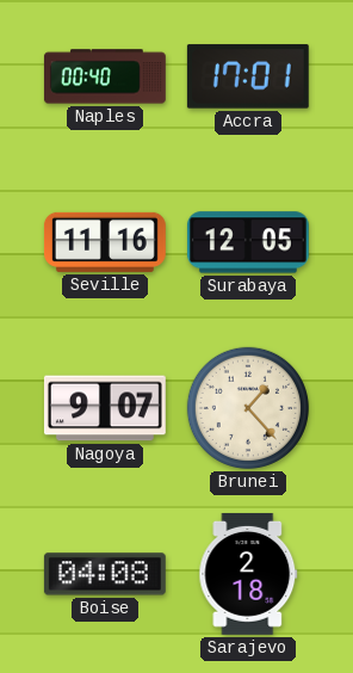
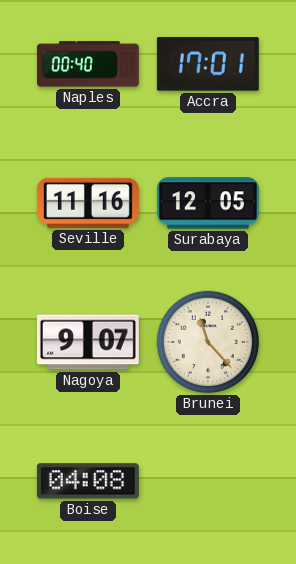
Brunei: 1:23 -> 11:23
Sarajevo: 2:18 -> none
